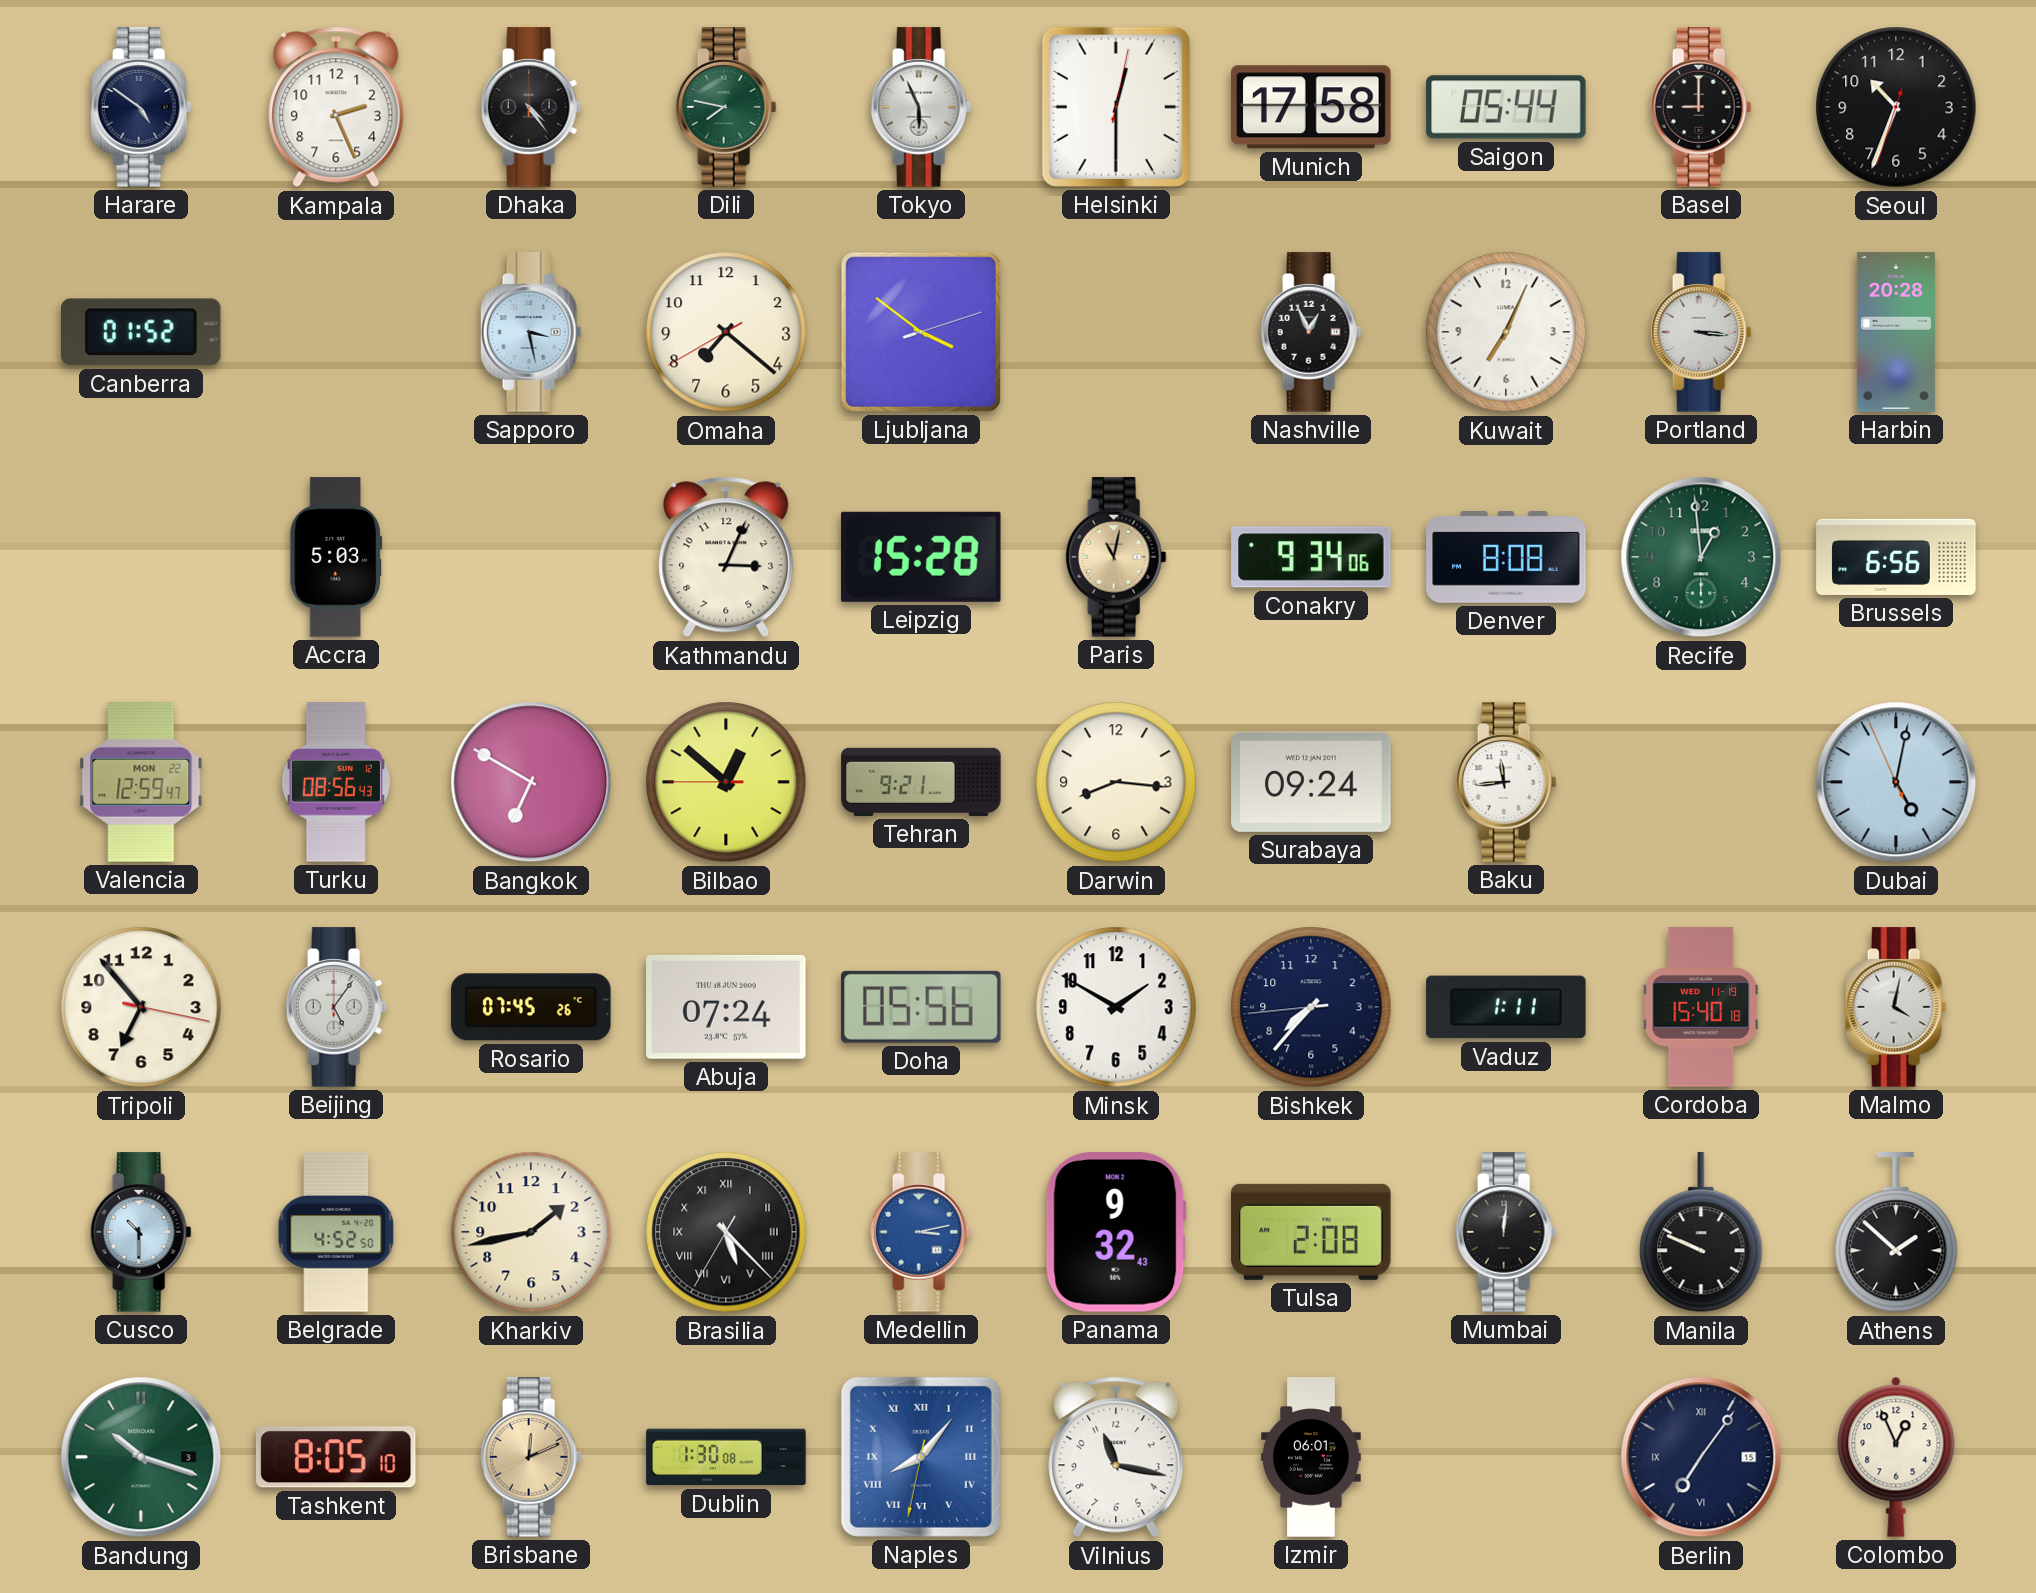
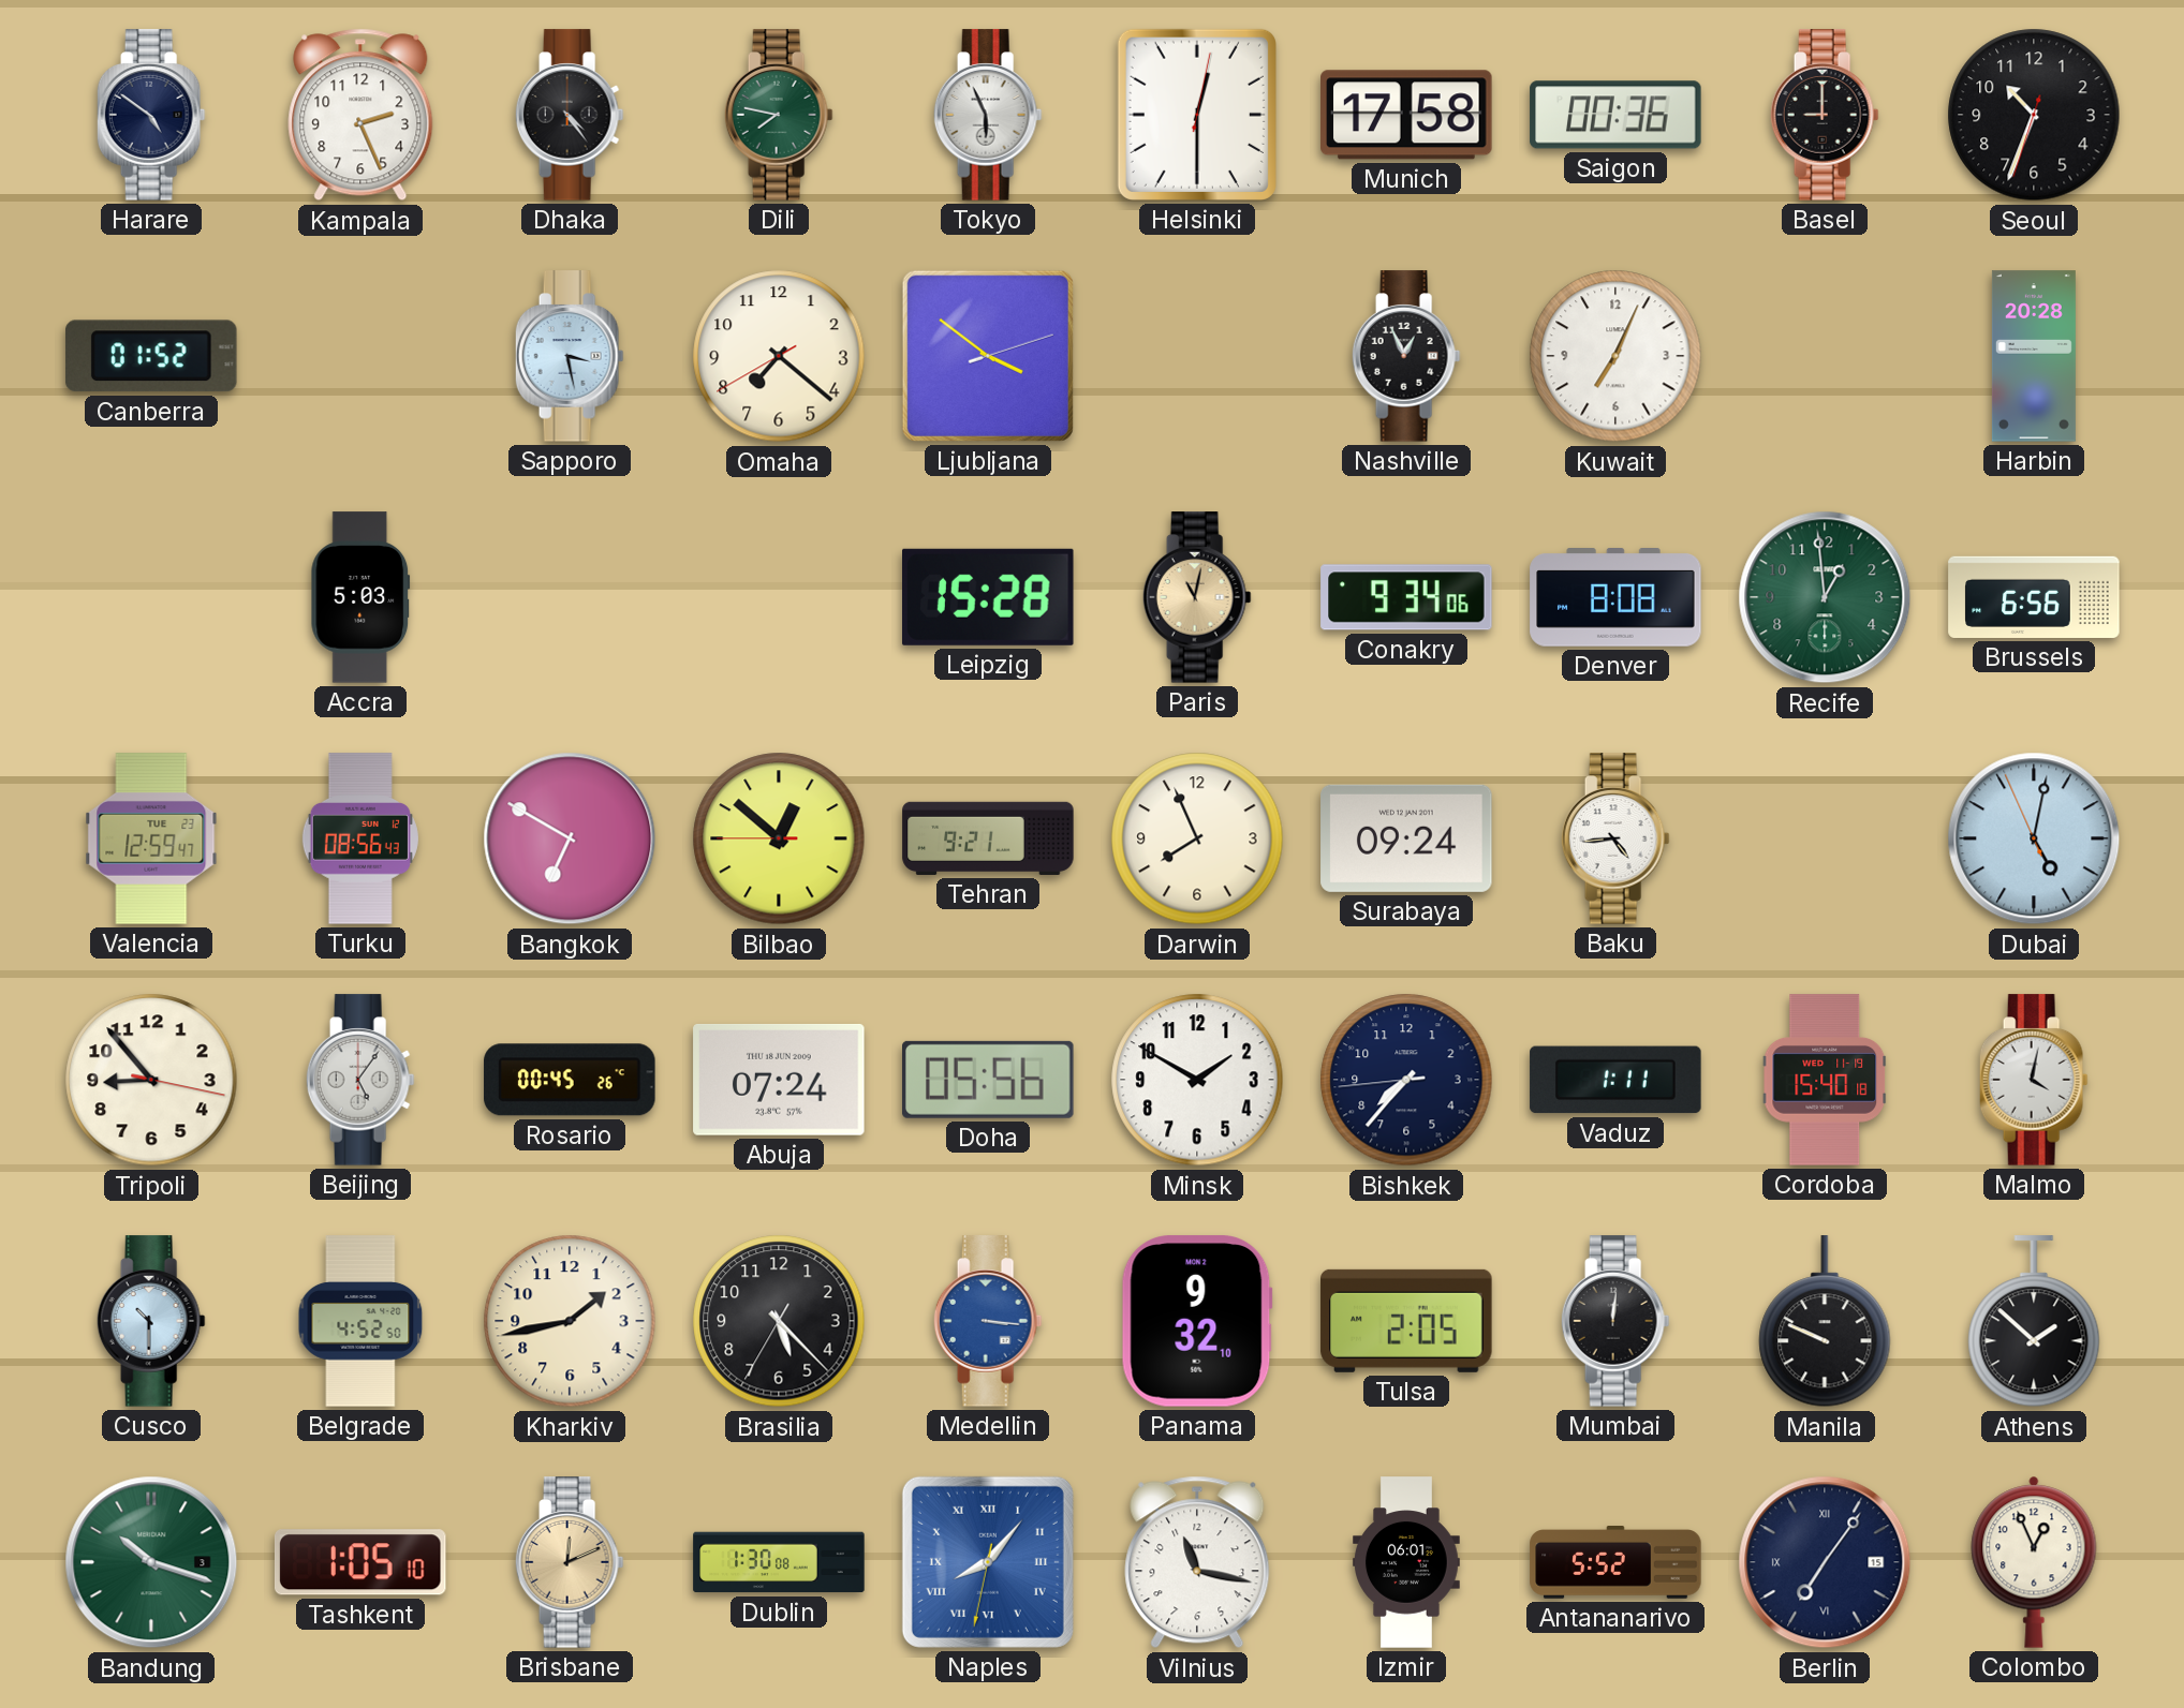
Saigon: 05:44 -> 00:36
Portland: 3:16 -> none
Kathmandu: 3:04 -> none
Valencia date: MON 22 -> TUE 23
Darwin: 8:16 -> 7:56
Baku: 11:44 -> 4:44
Tripoli: 6:53 -> 8:53
Rosario: 07:45 -> 00:45
Brasilia numerals: Roman -> Arabic
Medellin: 3:13 -> 3:16
Panama: 9:32:43 -> 9:32:10
Tulsa: 2:08 -> 2:05
Tashkent: 8:05 -> 1:05
Antananarivo: none -> 5:52
